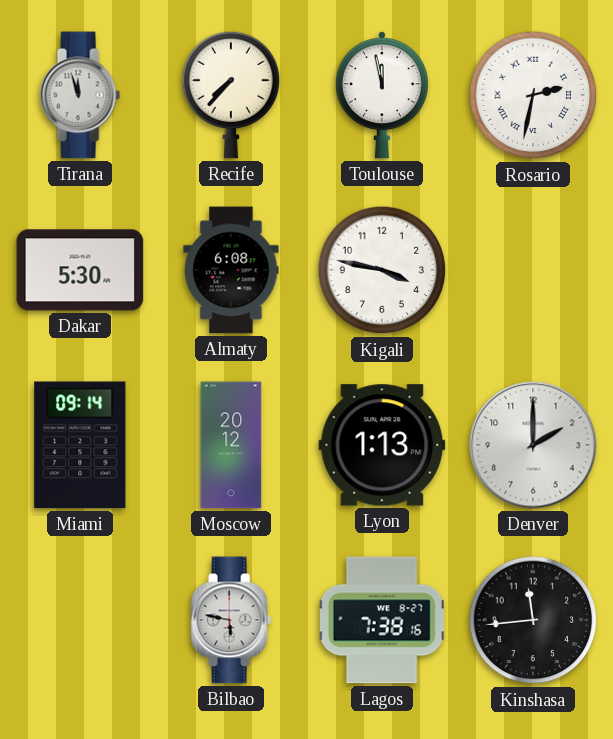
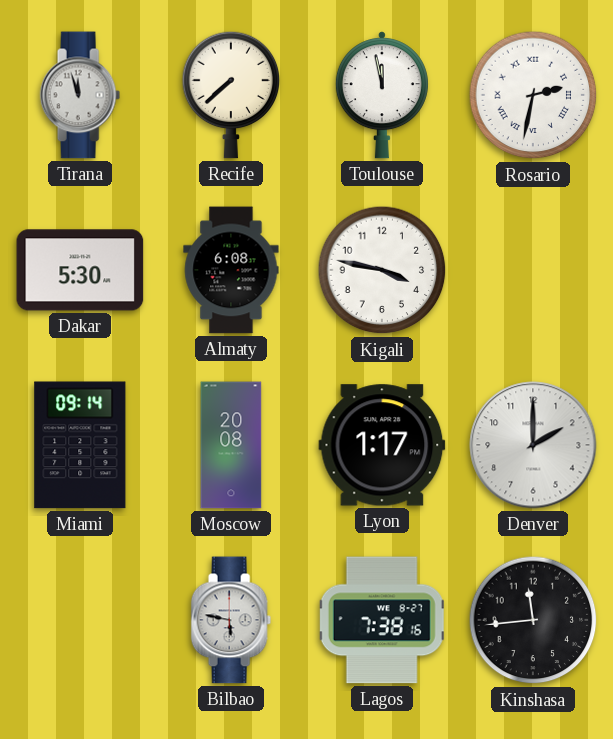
Recife: 7:37 -> 7:38
Moscow: 20:12 -> 20:08
Lyon: 1:13 -> 1:17
